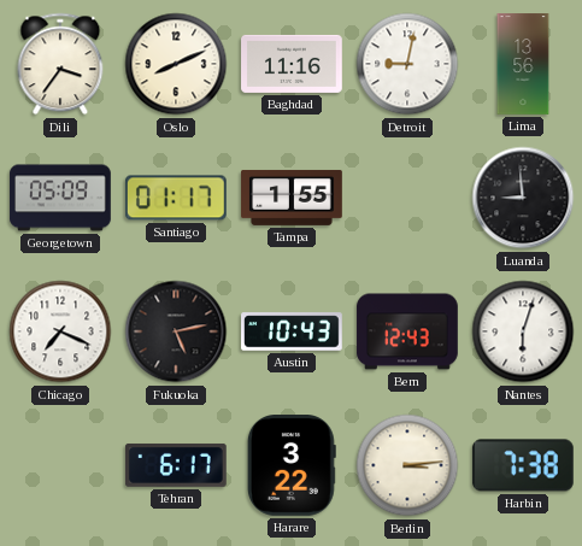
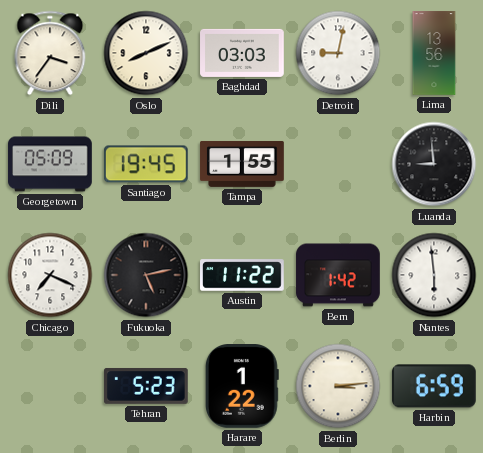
Baghdad: 11:16 -> 03:03
Santiago: 01:17 -> 19:45
Austin: 10:43 -> 11:22
Bern: 12:43 -> 1:42
Nantes: 6:03 -> 5:59
Tehran: 6:17 -> 5:23
Harare: 3:22 -> 1:22
Harbin: 7:38 -> 6:59
